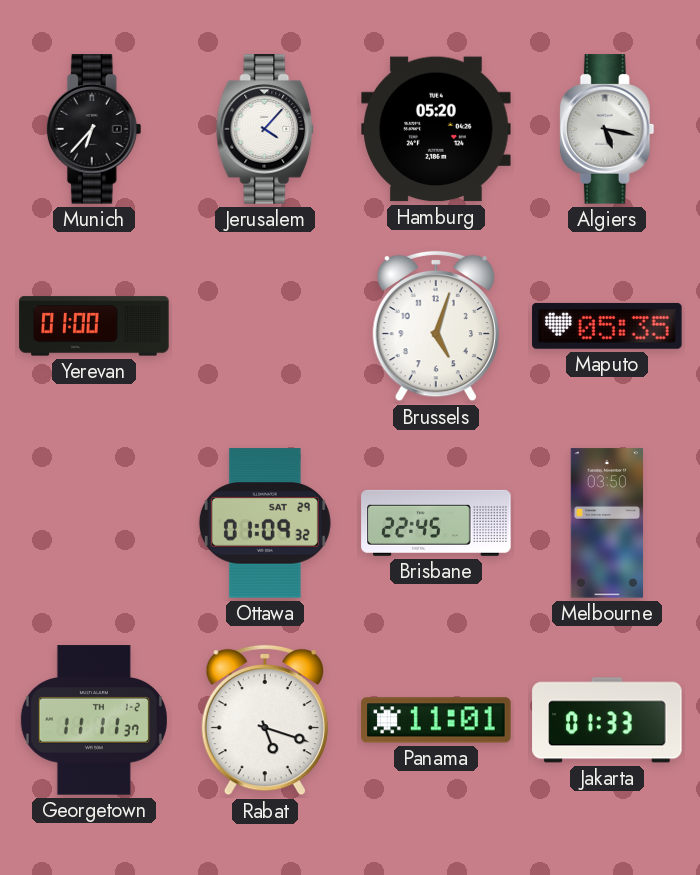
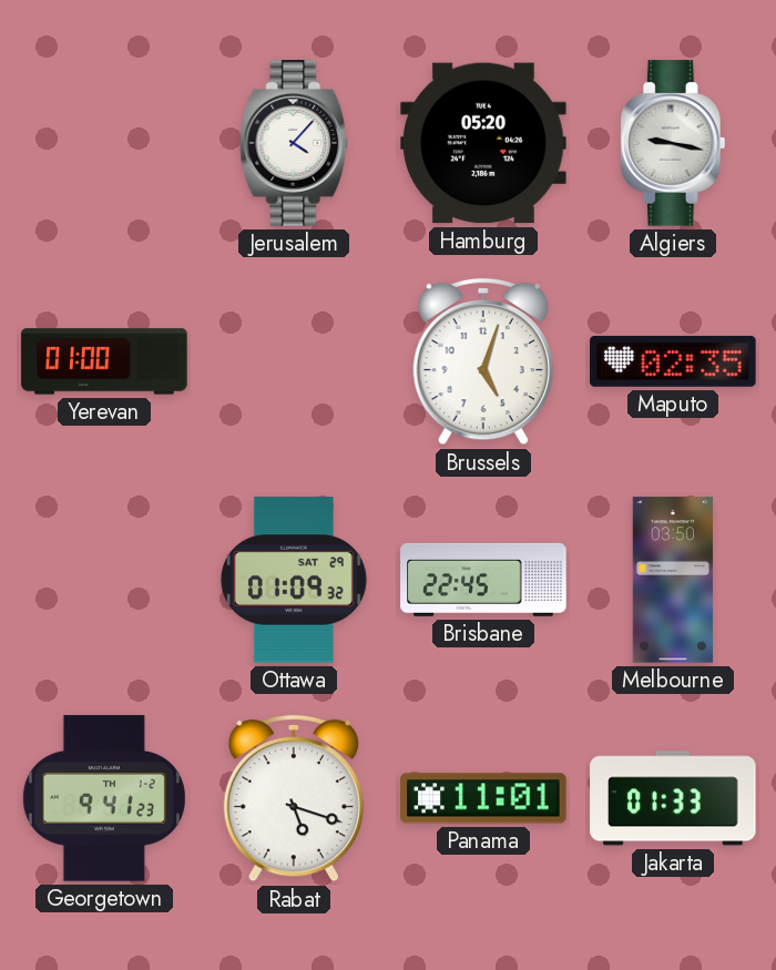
Munich: 6:37 -> none
Algiers: 5:17 -> 9:17
Maputo: 05:35 -> 02:35
Georgetown: 11:11 -> 9:41
